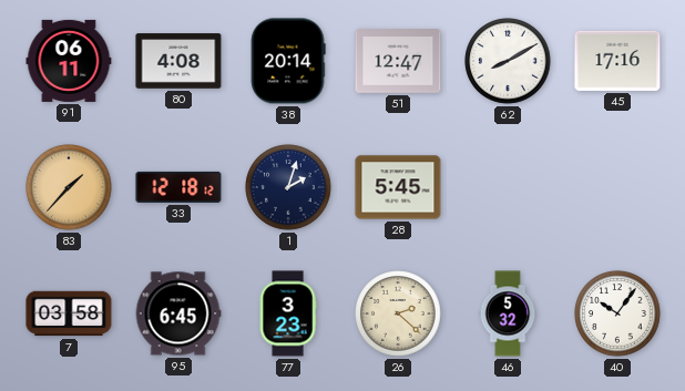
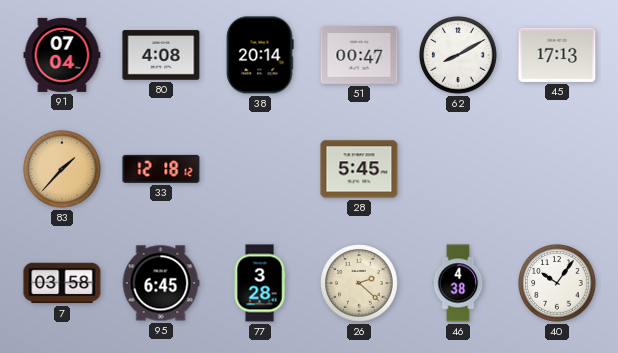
91: 06:11 -> 07:04
51: 12:47 -> 00:47
45: 17:16 -> 17:13
1: 2:03 -> none
77: 3:23 -> 3:28
46: 5:32 -> 4:38
